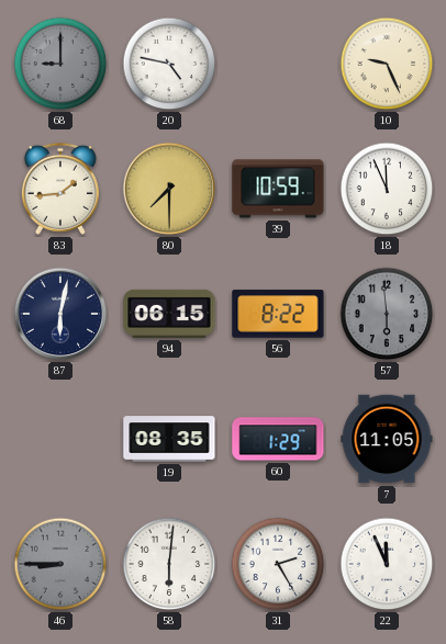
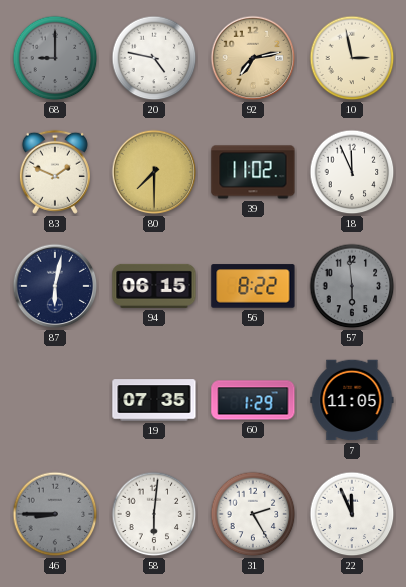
92: none -> 7:13
10: 9:26 -> 2:58
83: 1:44 -> 1:49
39: 10:59 -> 11:02
19: 08:35 -> 07:35
